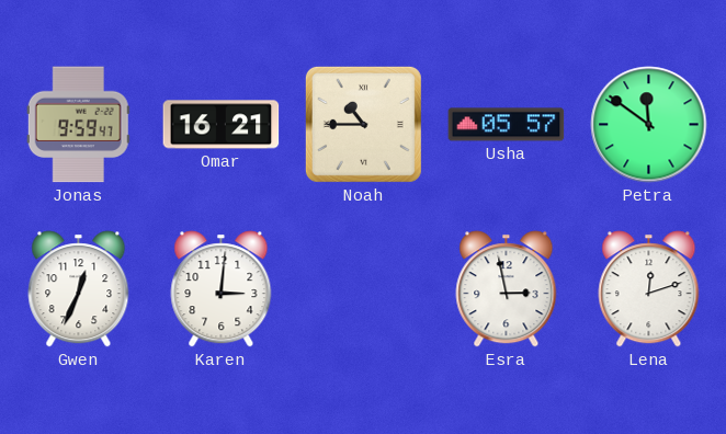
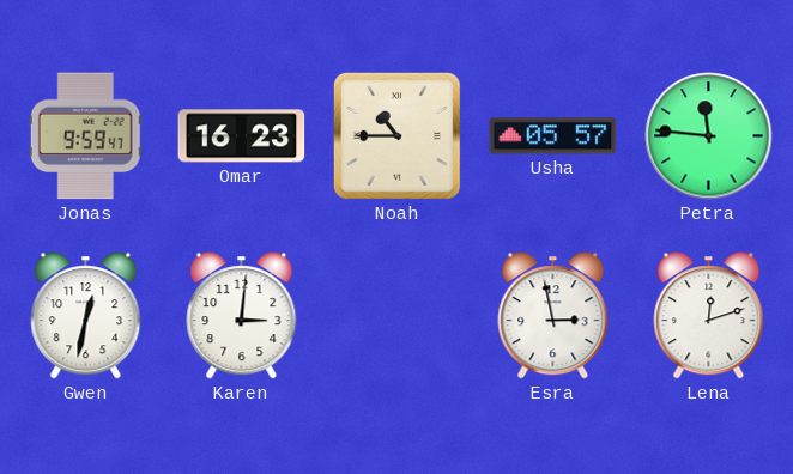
Omar: 16:21 -> 16:23
Petra: 11:51 -> 11:46
Gwen: 12:34 -> 12:32
